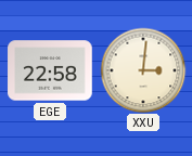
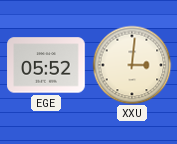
EGE: 22:58 -> 05:52
